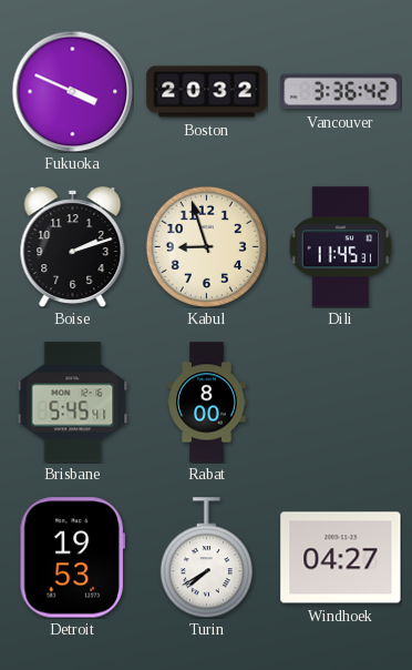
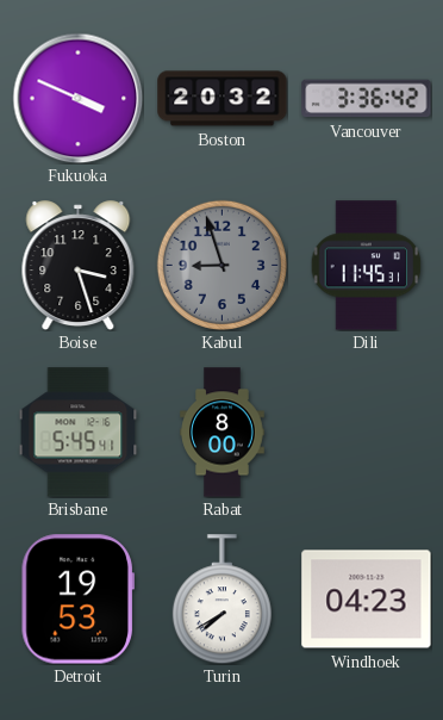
Boise: 2:12 -> 3:27
Kabul dial: cream -> grey
Windhoek: 04:27 -> 04:23
